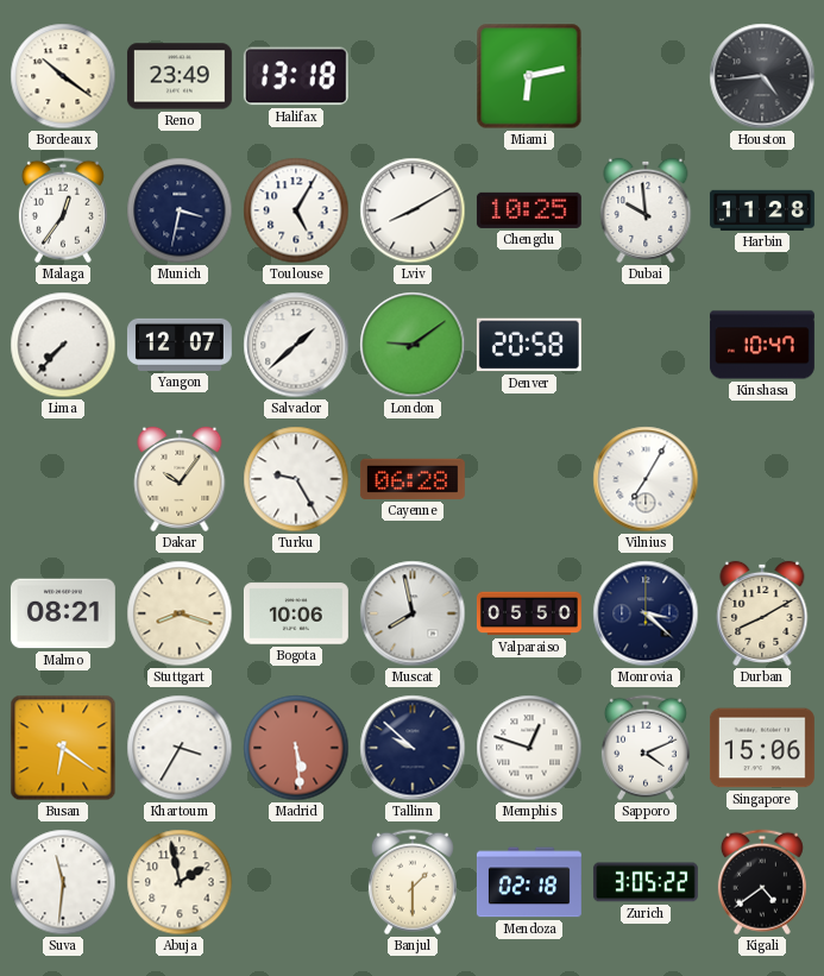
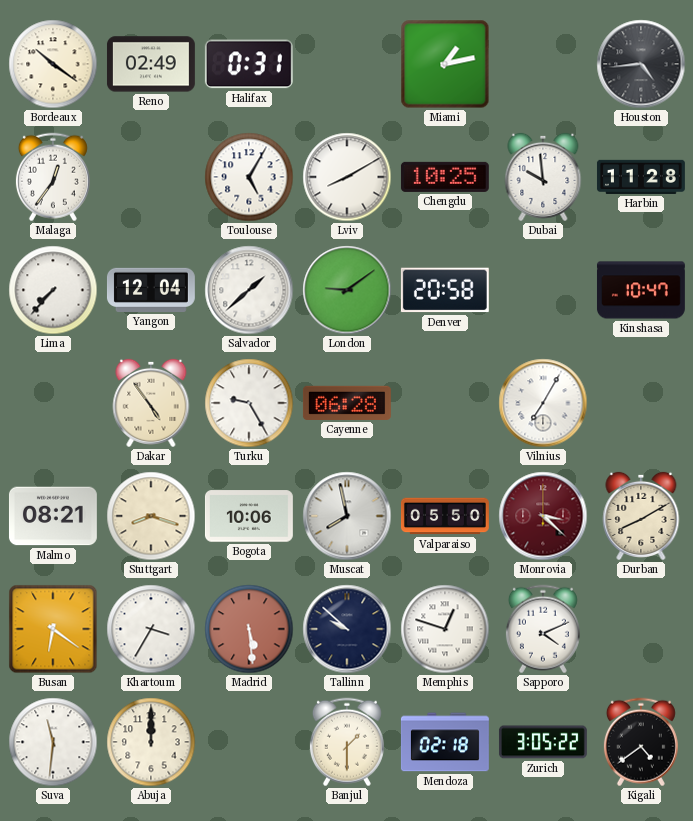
Reno: 23:49 -> 02:49
Halifax: 13:18 -> 0:31
Miami: 6:13 -> 1:13
Munich: 3:32 -> none
Yangon: 12:07 -> 12:04
Dakar: 10:06 -> 4:54
Monrovia dial: navy -> burgundy
Singapore: 15:06 -> none
Abuja: 1:58 -> 12:00
